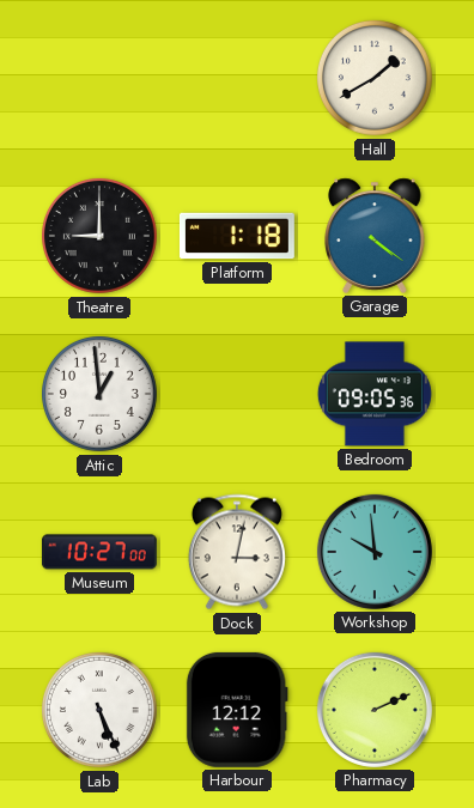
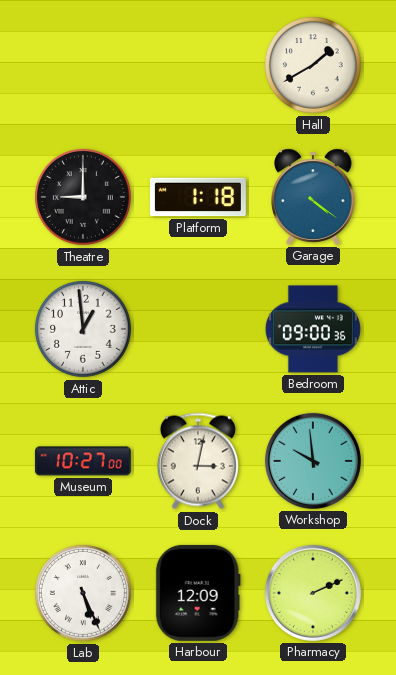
Bedroom: 09:05 -> 09:00
Harbour: 12:12 -> 12:09
